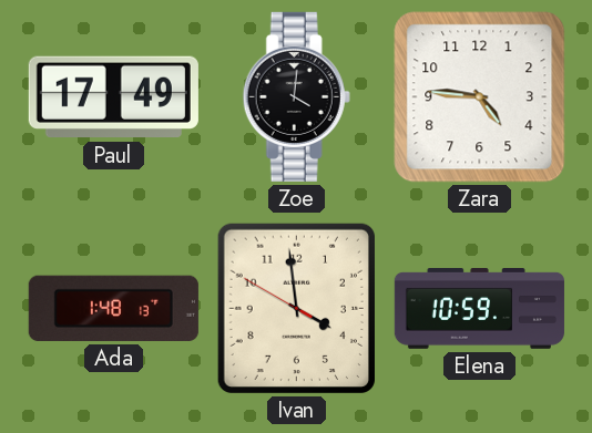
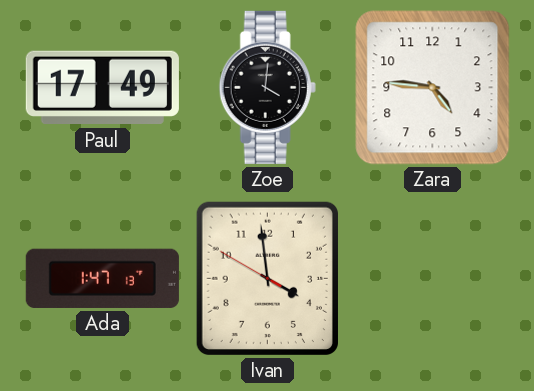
Ada: 1:48 -> 1:47
Elena: 10:59 -> none
